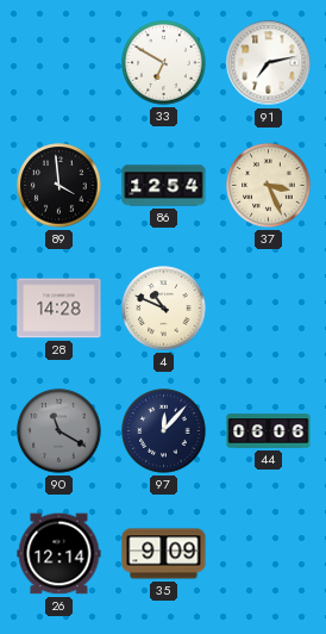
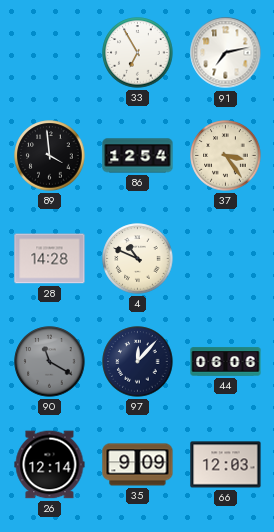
33: 6:50 -> 6:55
37: 3:26 -> 3:24
66: none -> 12:03
